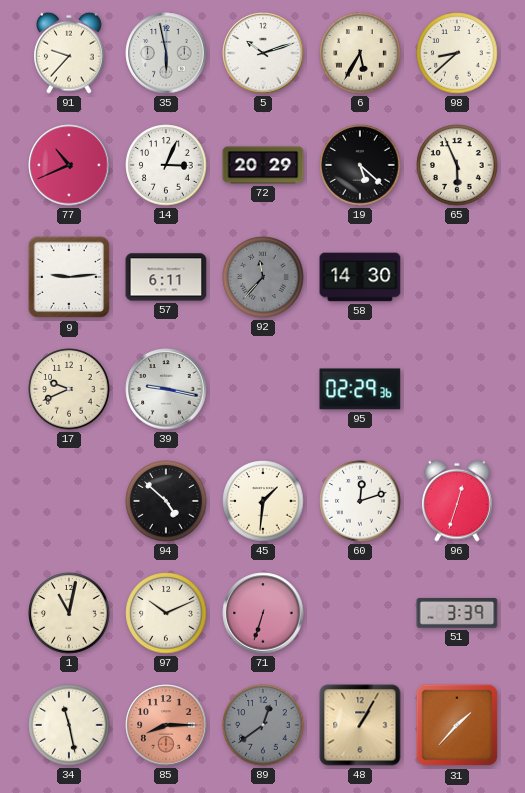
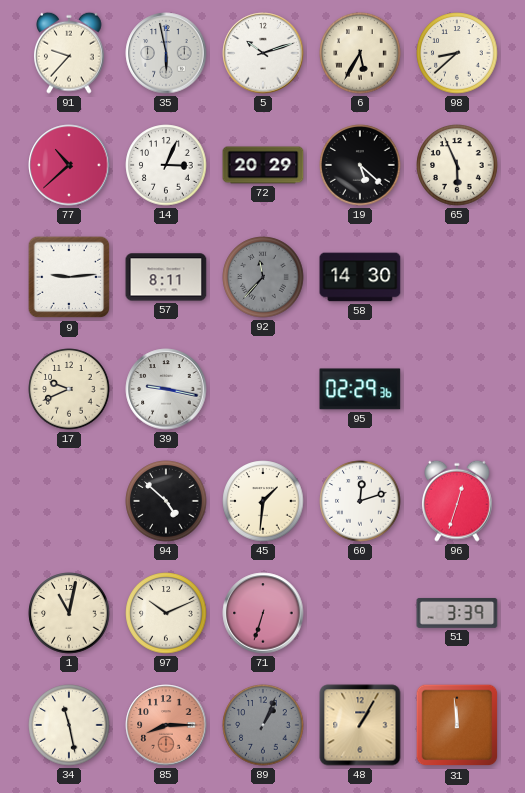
77: 10:41 -> 10:38
57: 6:11 -> 8:11
89: 12:39 -> 1:04
31: 1:37 -> 11:59
